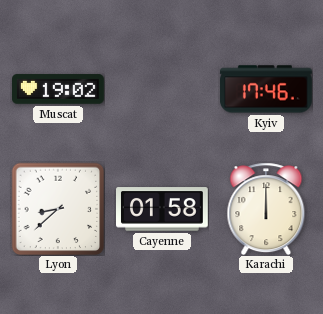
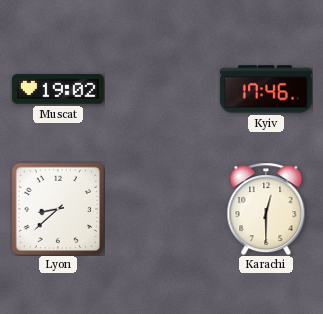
Cayenne: 01:58 -> none
Karachi: 12:00 -> 12:30
